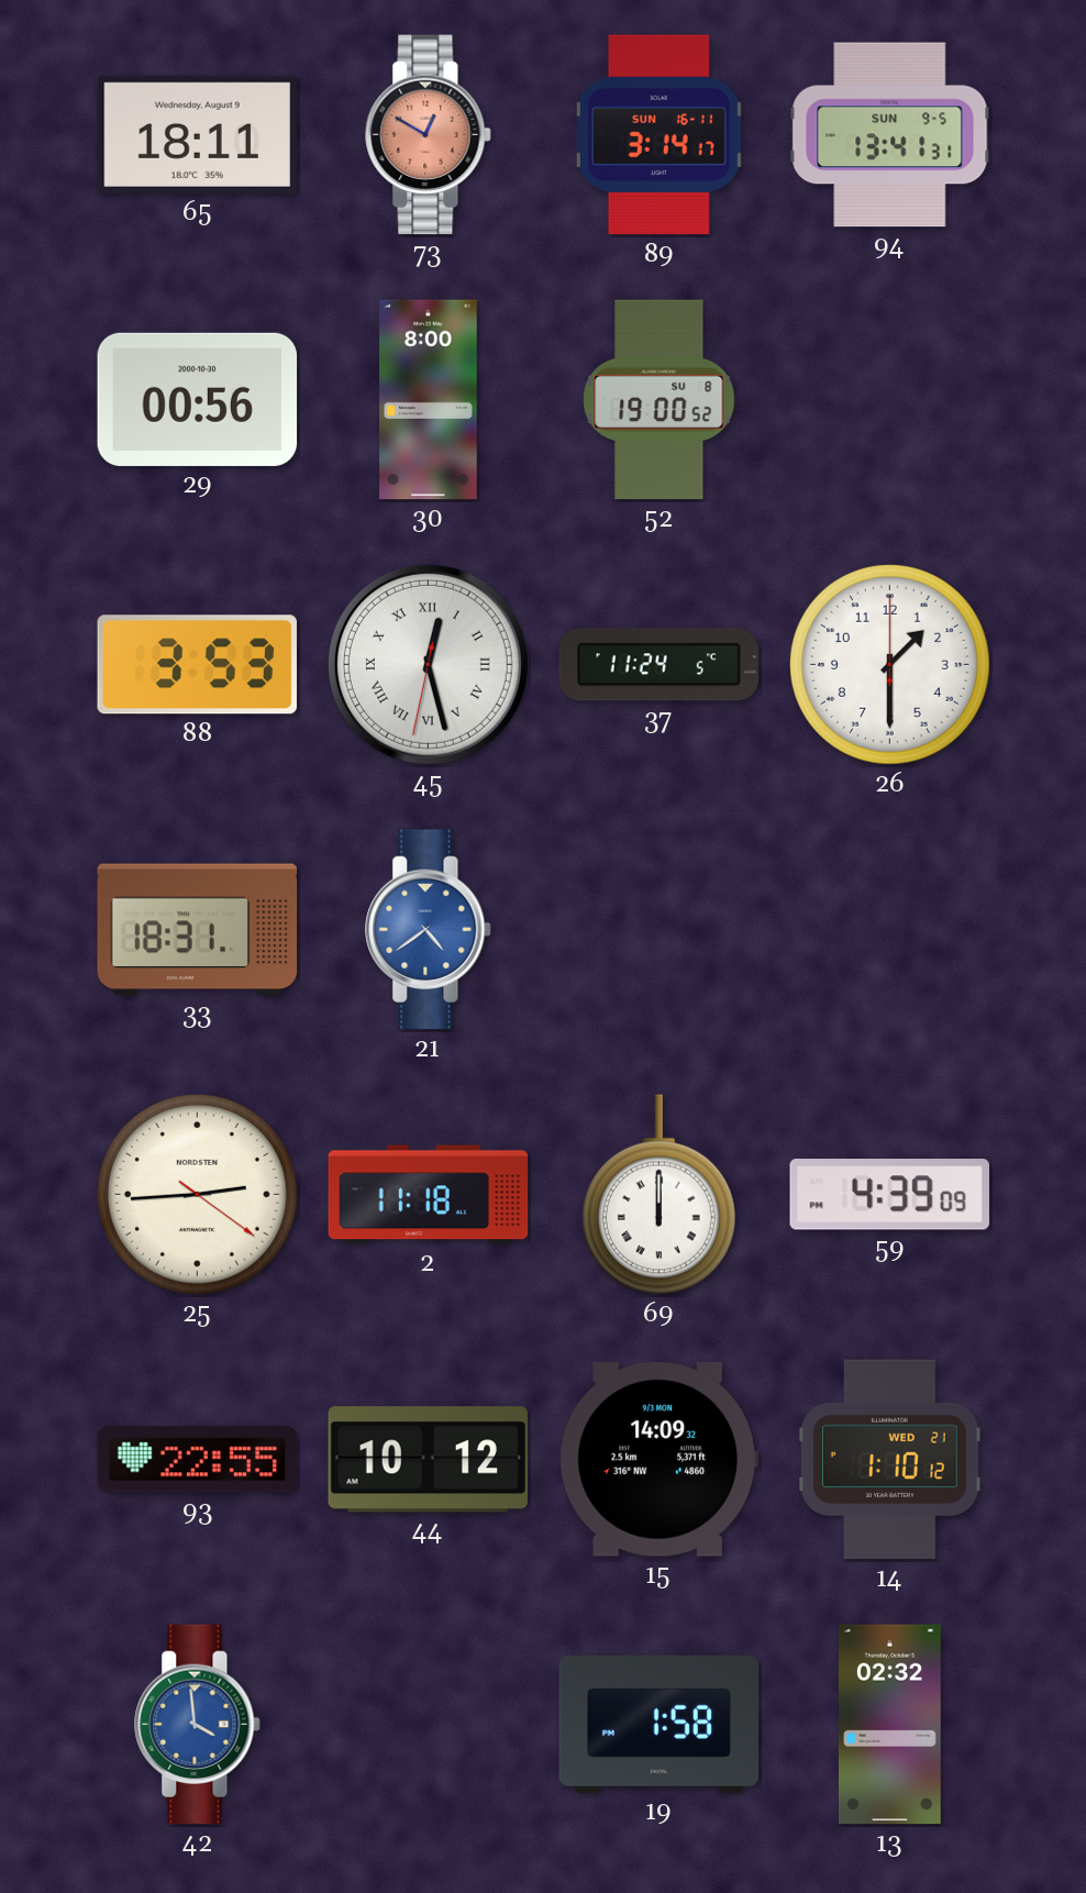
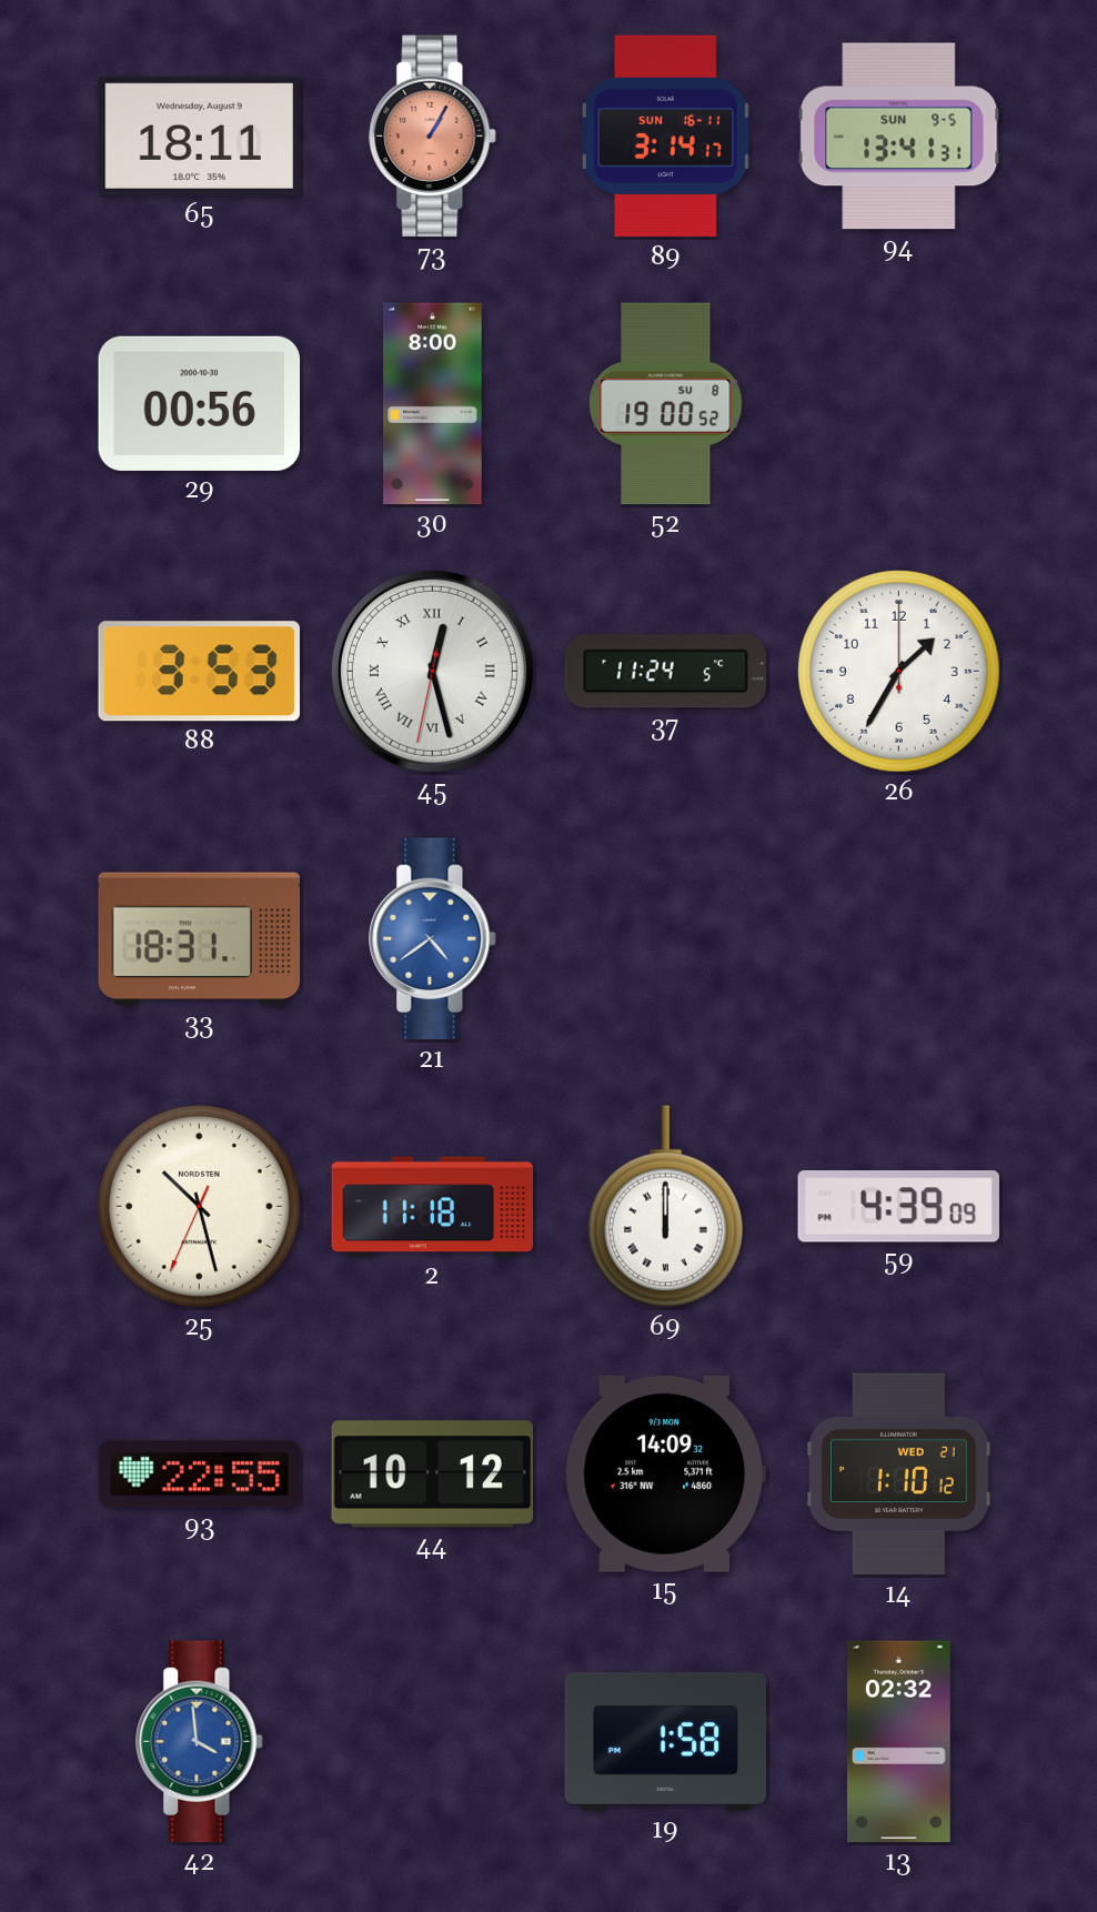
73: 12:50 -> 1:05
26: 1:30 -> 1:35
25: 2:44 -> 10:27
